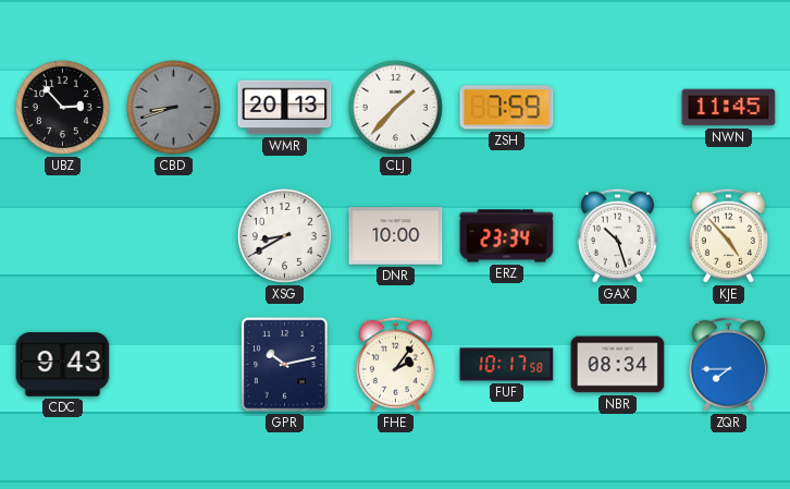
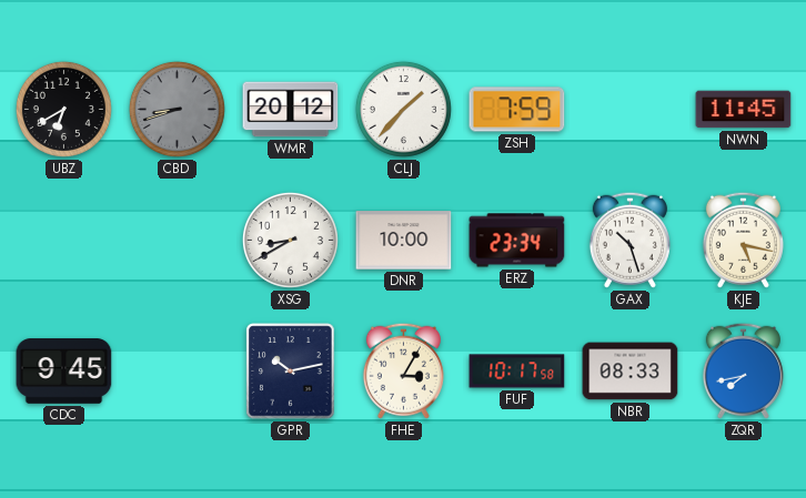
UBZ: 2:53 -> 6:40
WMR: 20:13 -> 20:12
KJE: 4:53 -> 5:17
CDC: 9:43 -> 9:45
FHE: 2:06 -> 3:05
NBR: 08:34 -> 08:33
ZQR: 7:45 -> 7:43
